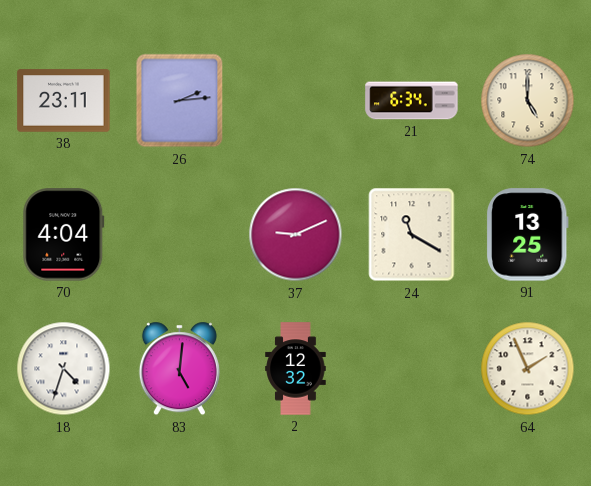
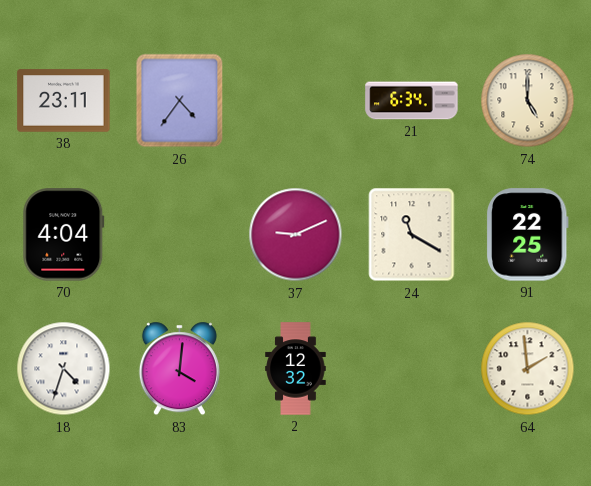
26: 2:14 -> 4:36
91: 13:25 -> 22:25
83: 5:01 -> 4:01
64: 1:56 -> 1:59
